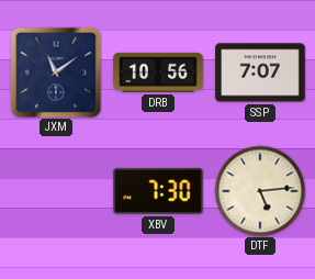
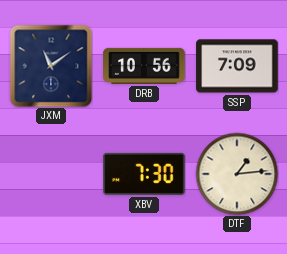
SSP: 7:07 -> 7:09
DTF: 5:14 -> 1:14
